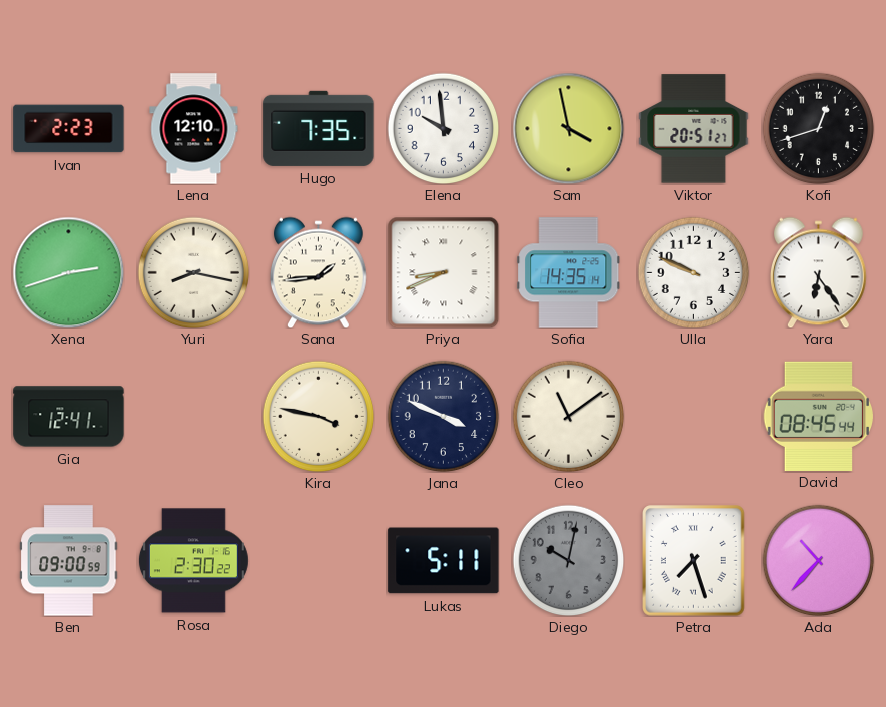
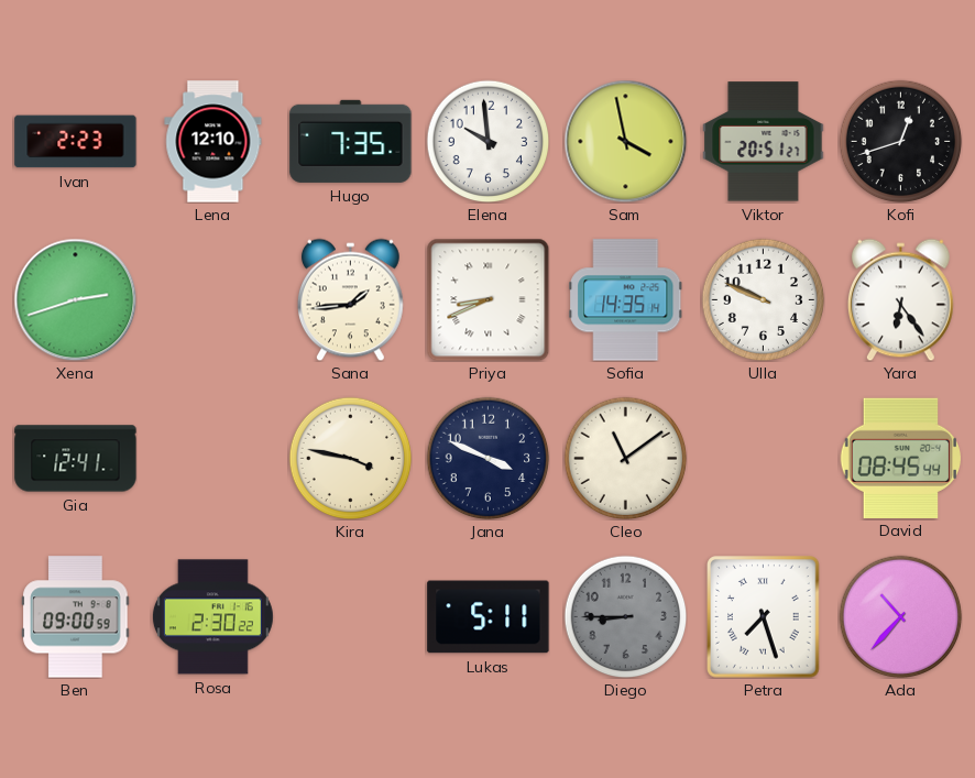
Yuri: 8:17 -> none
Diego: 10:02 -> 8:45
